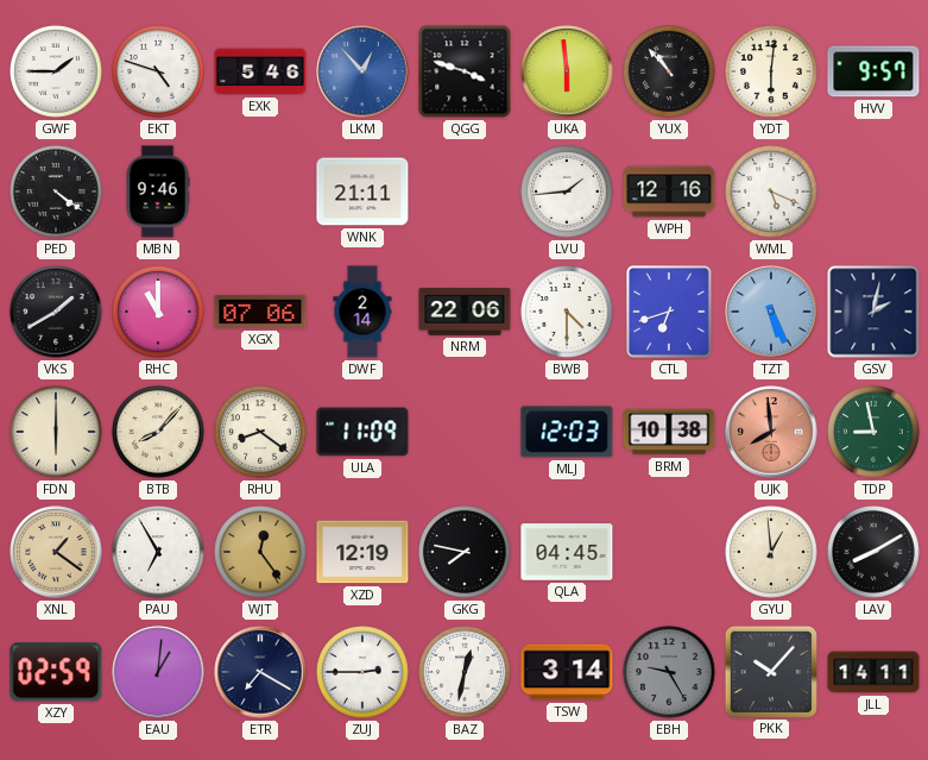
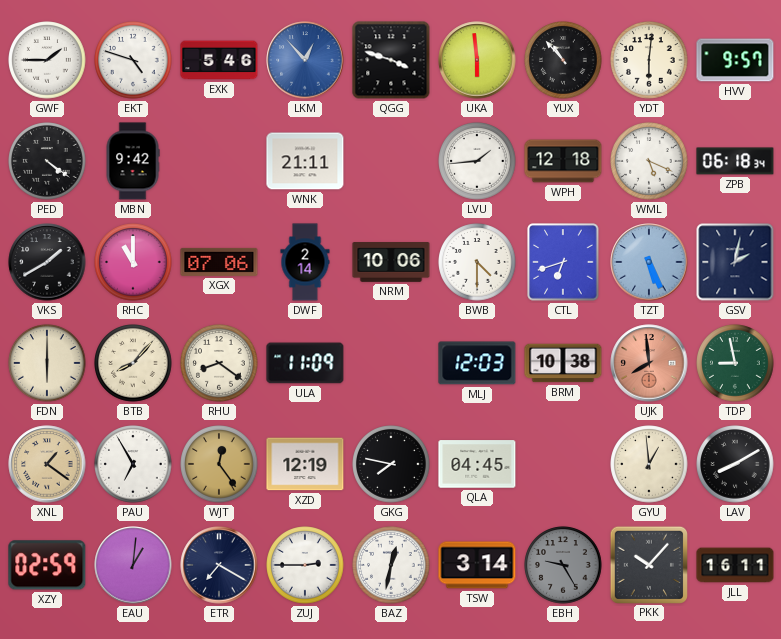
MBN: 9:46 -> 9:42
WPH: 12:16 -> 12:18
ZPB: none -> 06:18
NRM: 22:06 -> 10:06
JLL: 14:11 -> 16:11
